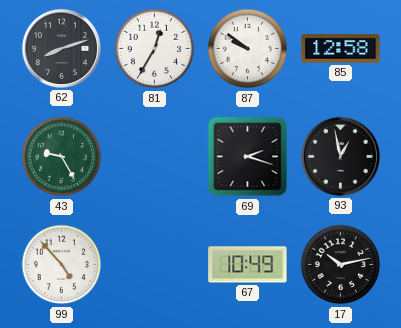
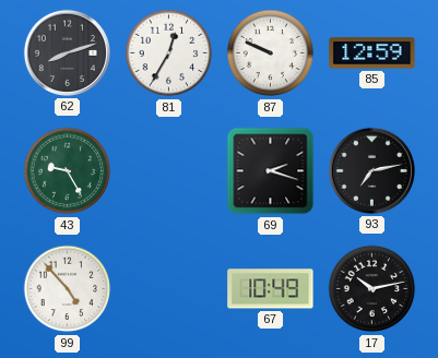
87: 9:51 -> 9:49
85: 12:58 -> 12:59
93: 12:58 -> 7:13
